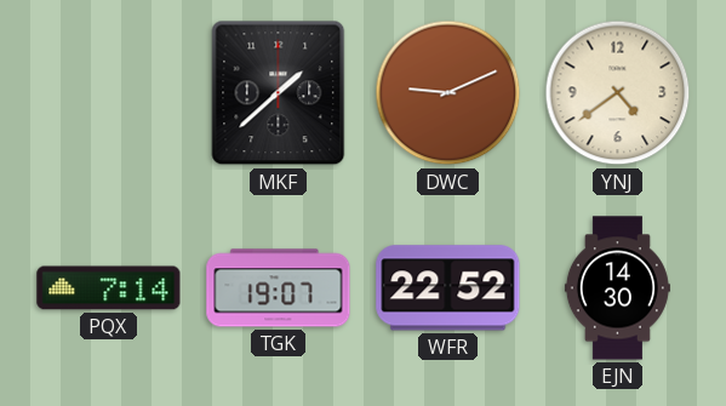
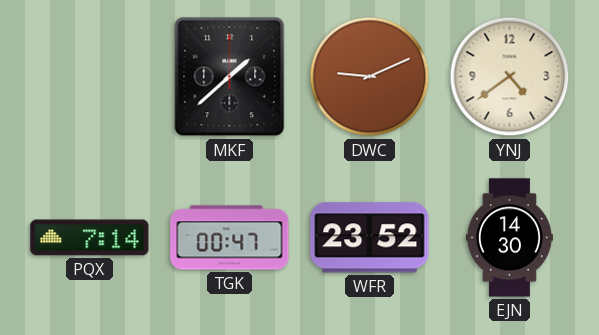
TGK: 19:07 -> 00:47
WFR: 22:52 -> 23:52
